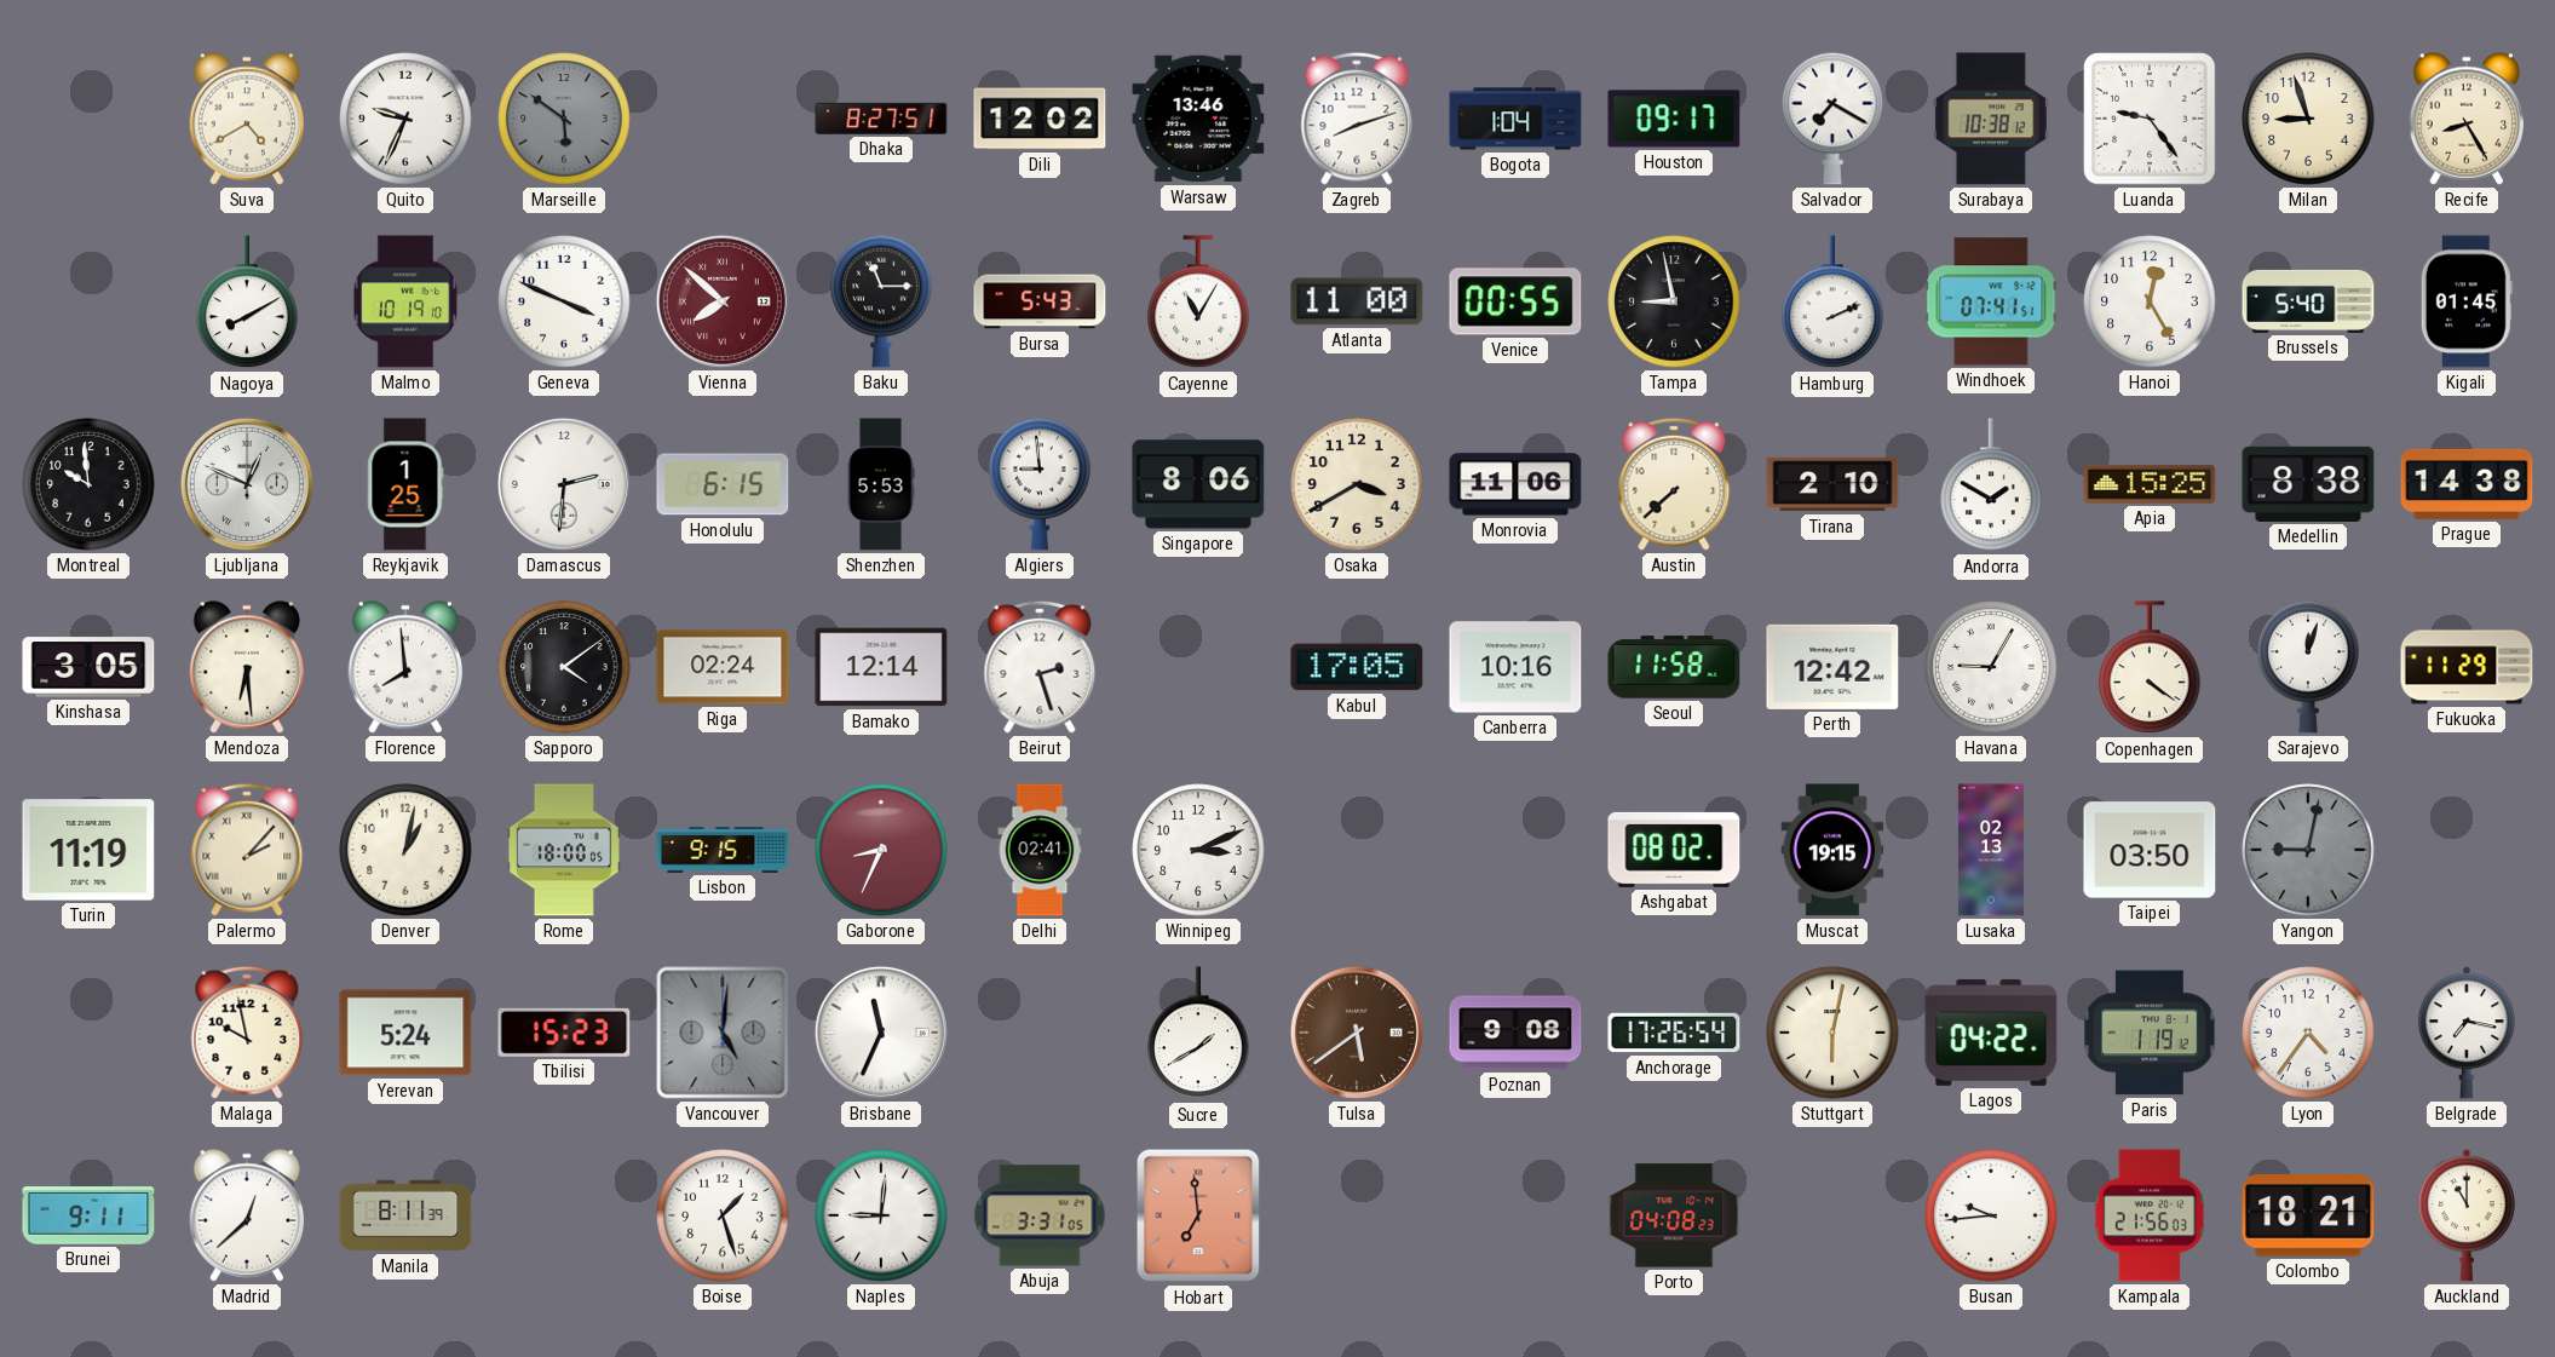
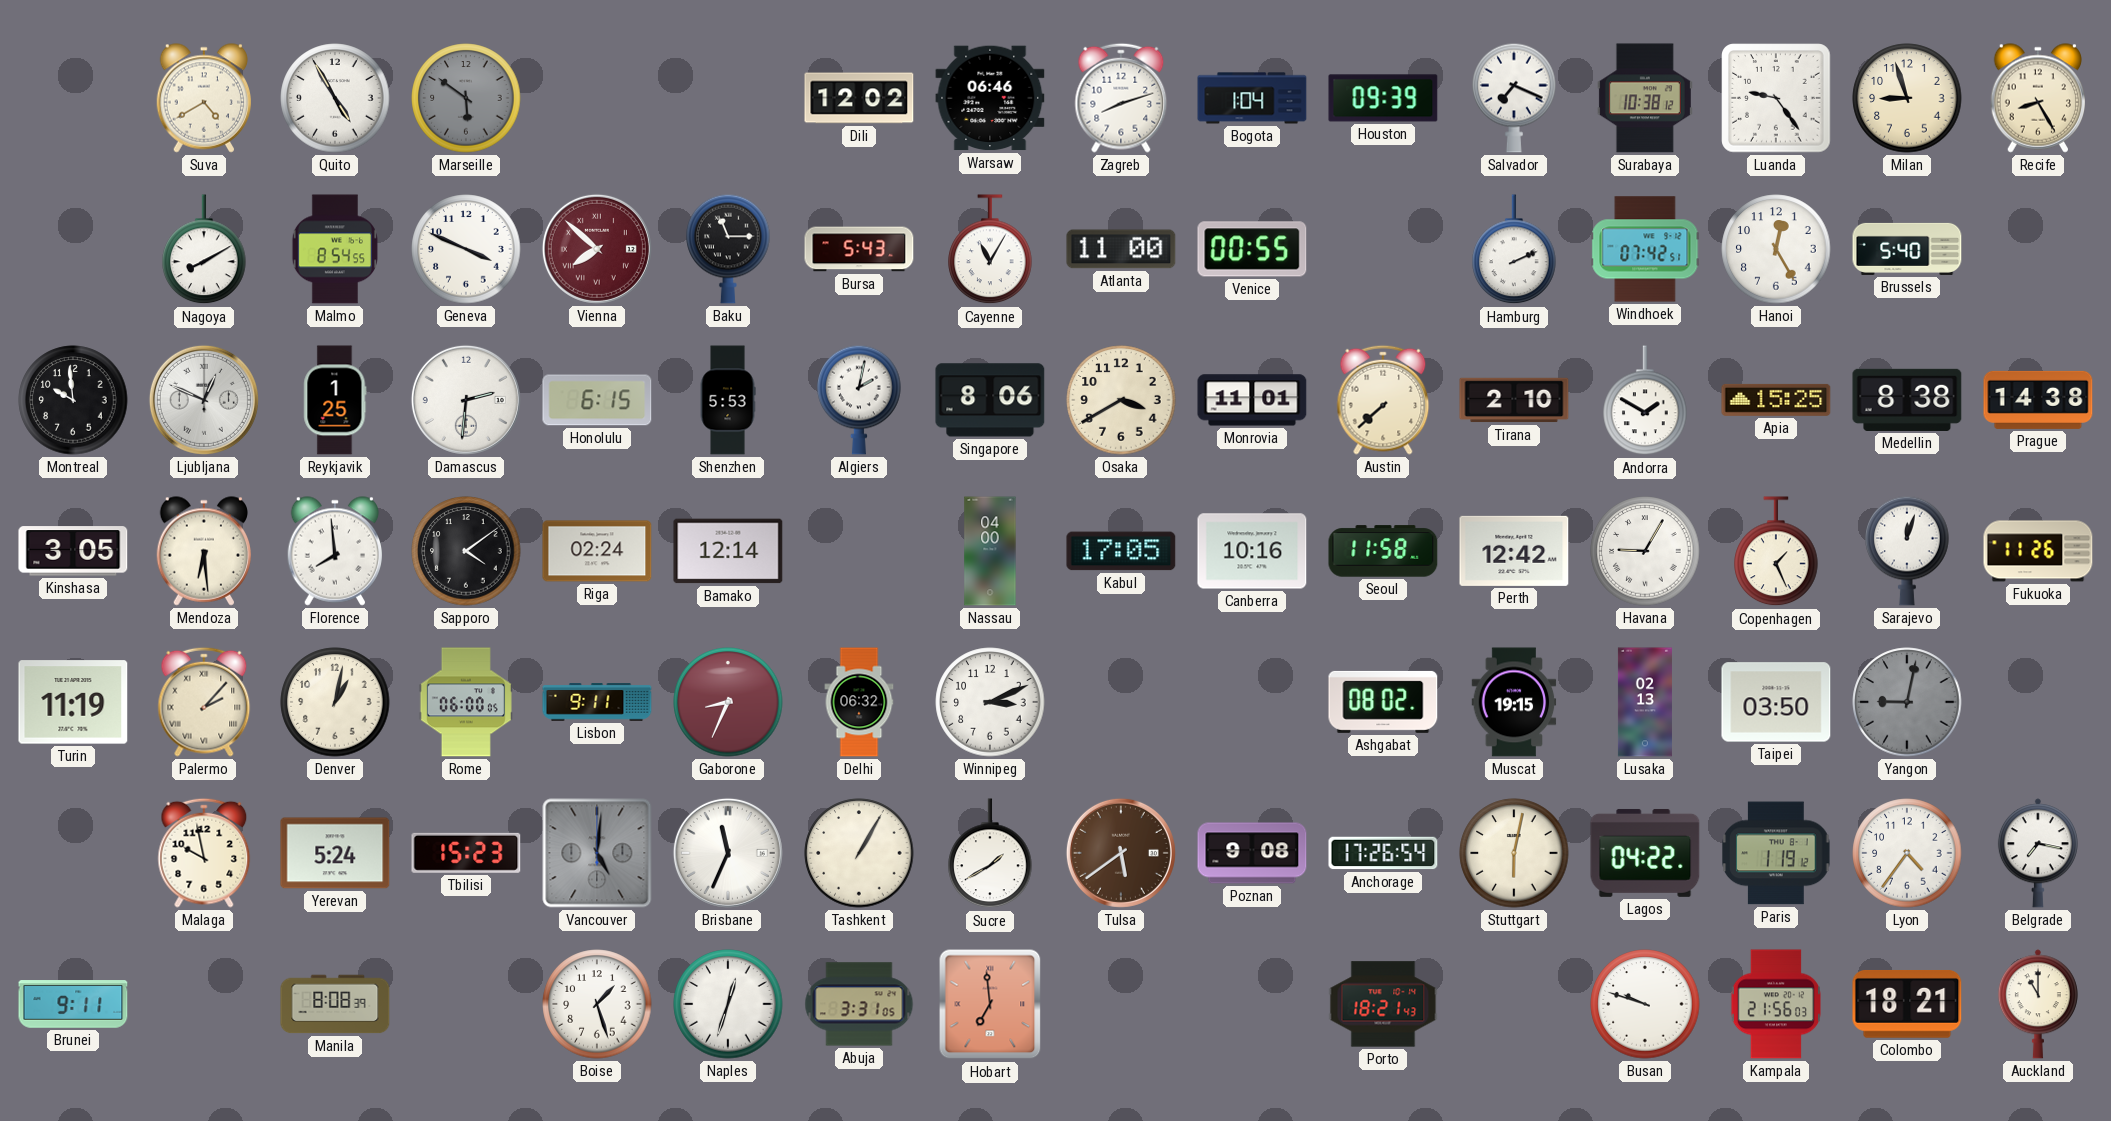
Quito: 9:34 -> 4:55
Dhaka: 8:27 -> none
Warsaw: 13:46 -> 06:46
Houston: 09:17 -> 09:39
Salvador: 7:20 -> 7:19
Malmo: 10:19 -> 8:54
Tampa: 8:58 -> none
Windhoek: 07:41 -> 07:42
Kigali: 01:45 -> none
Algiers: 8:59 -> 2:02
Monrovia: 11:06 -> 11:01
Beirut: 2:27 -> none
Nassau: none -> 04:00
Copenhagen: 4:21 -> 1:26
Fukuoka: 11:29 -> 11:26
Rome: 18:00 -> 06:00
Lisbon: 9:15 -> 9:11
Delhi: 02:41 -> 06:32
Tashkent: none -> 1:05
Madrid: 12:38 -> none
Manila: 8:11 -> 8:08
Naples: 9:01 -> 12:33
Porto: 04:08 -> 18:21
Busan: 9:44 -> 9:48
